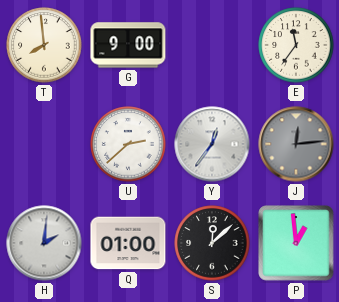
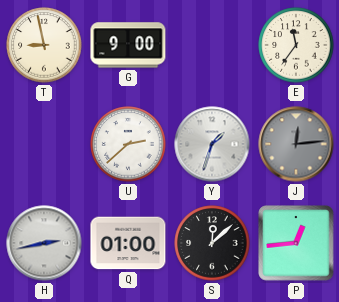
T: 7:59 -> 8:58
Y: 12:36 -> 1:33
H: 2:01 -> 2:43
P: 12:59 -> 12:44
